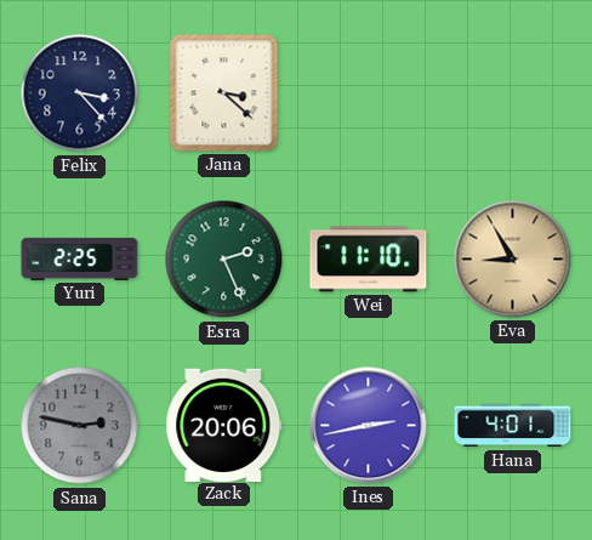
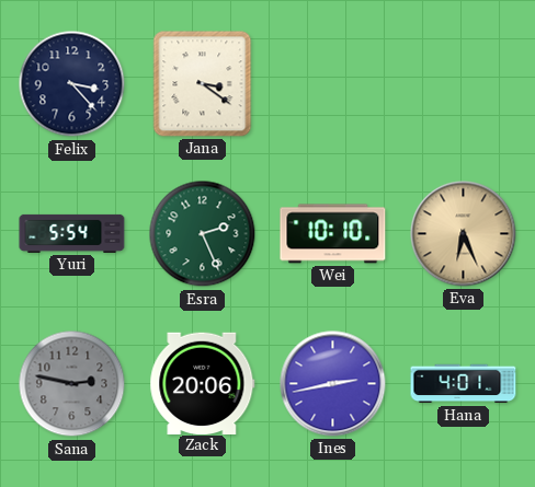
Jana: 3:22 -> 3:21
Yuri: 2:25 -> 5:54
Wei: 11:10 -> 10:10
Eva: 8:55 -> 6:26
